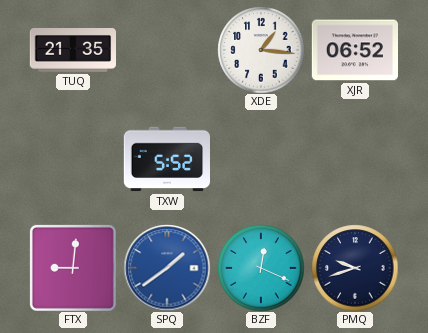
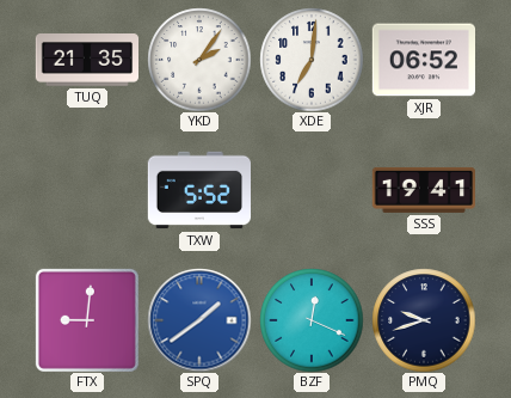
YKD: none -> 2:06
XDE: 1:16 -> 7:01
SSS: none -> 19:41
